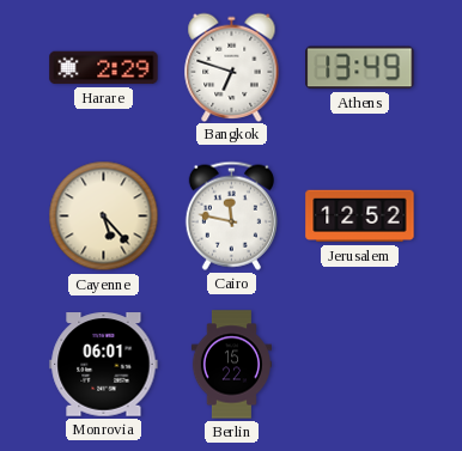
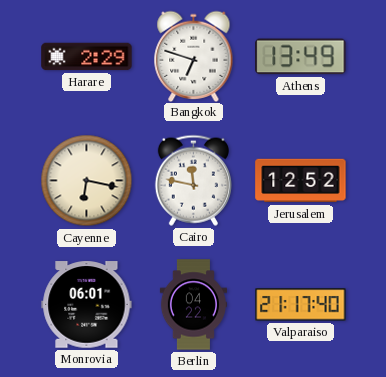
Cayenne: 5:23 -> 6:17
Berlin: 15:22 -> 04:22
Valparaiso: none -> 21:17
